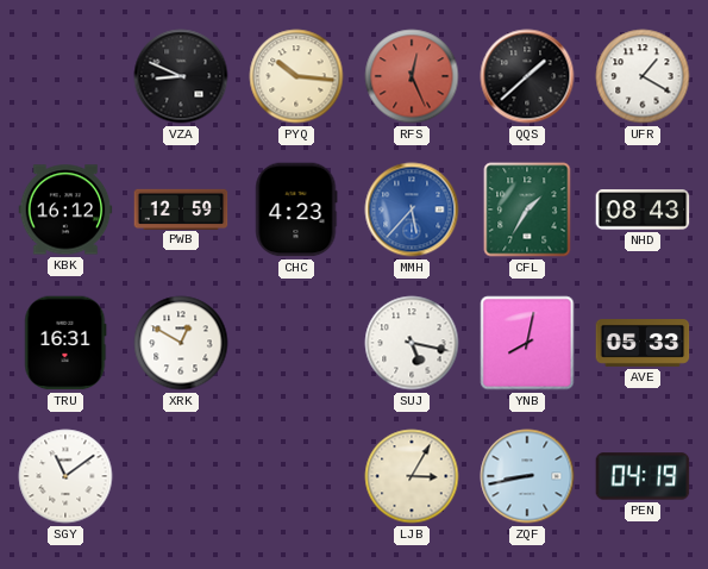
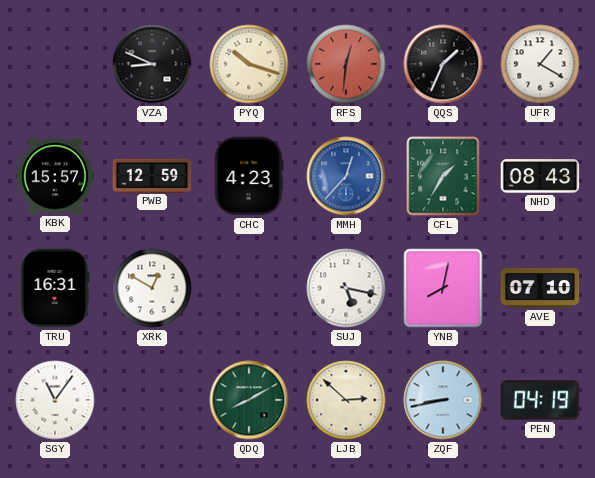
PYQ: 10:16 -> 10:18
RFS: 12:26 -> 12:31
QQS: 1:38 -> 1:34
KBK: 16:12 -> 15:57
MMH: 5:37 -> 12:37
AVE: 05:33 -> 07:10
SGY: 11:09 -> 11:06
QDQ: none -> 8:10
LJB: 3:05 -> 2:52
